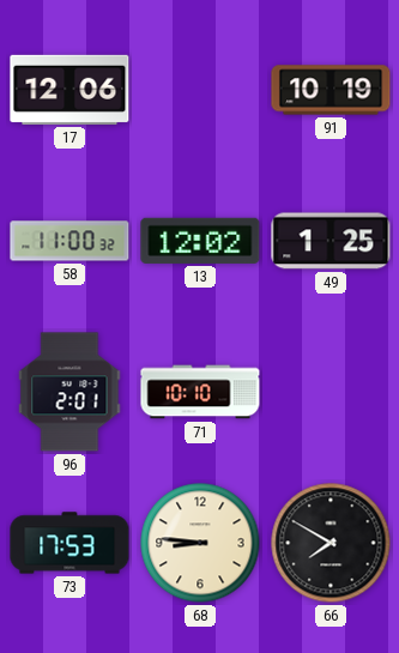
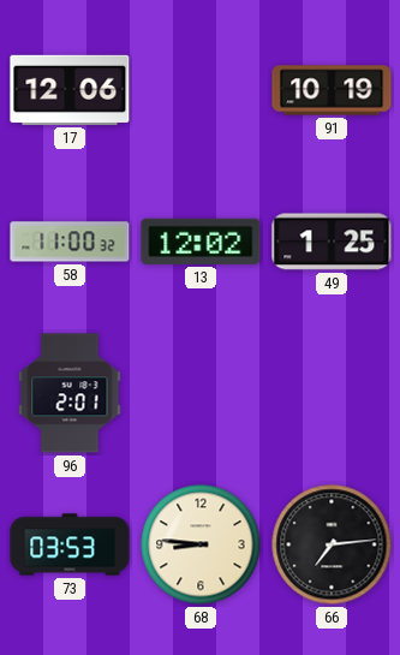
71: 10:10 -> none
73: 17:53 -> 03:53
66: 7:50 -> 7:14
